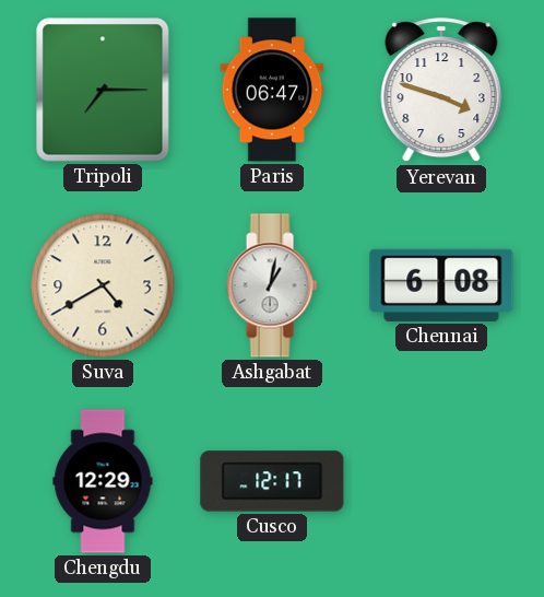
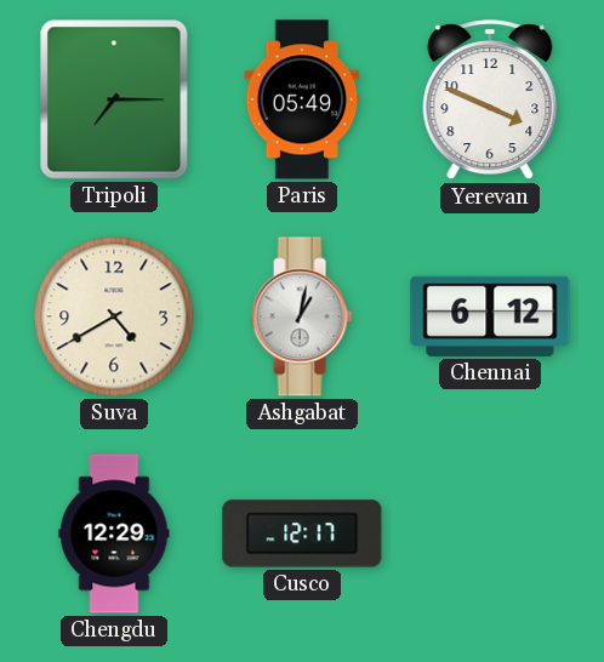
Paris: 06:47 -> 05:49
Yerevan: 3:48 -> 3:49
Chennai: 6:08 -> 6:12
